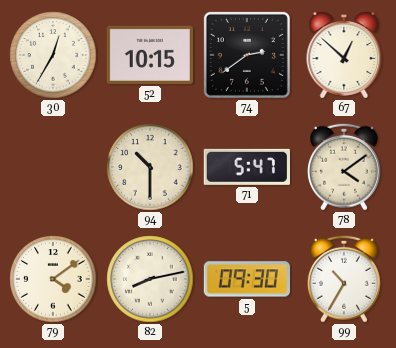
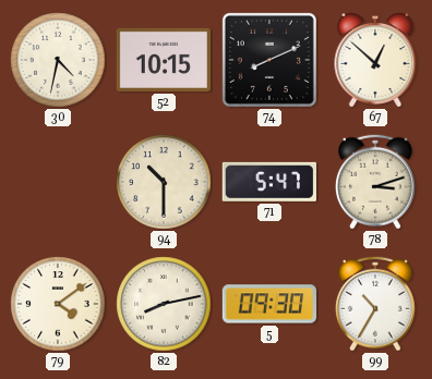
30: 12:35 -> 4:32
74: 2:39 -> 8:11
78: 4:09 -> 3:12
